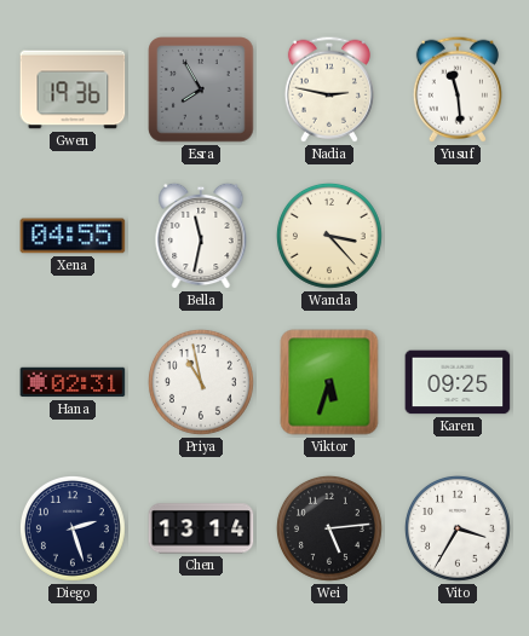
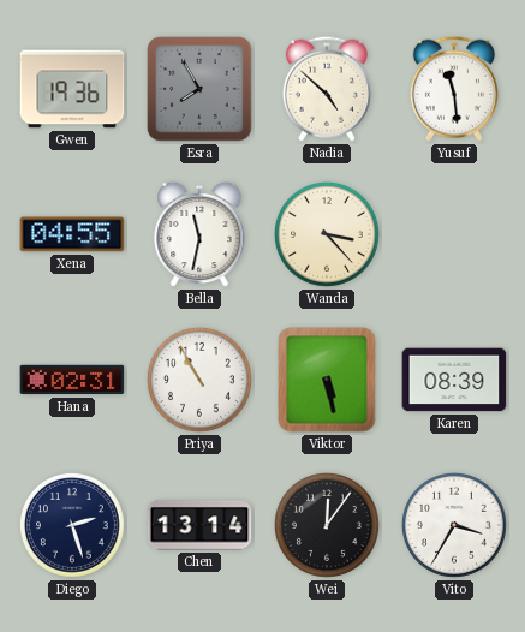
Nadia: 2:47 -> 4:52
Priya: 10:58 -> 10:55
Viktor: 5:33 -> 5:28
Karen: 09:25 -> 08:39
Wei: 5:14 -> 12:06
